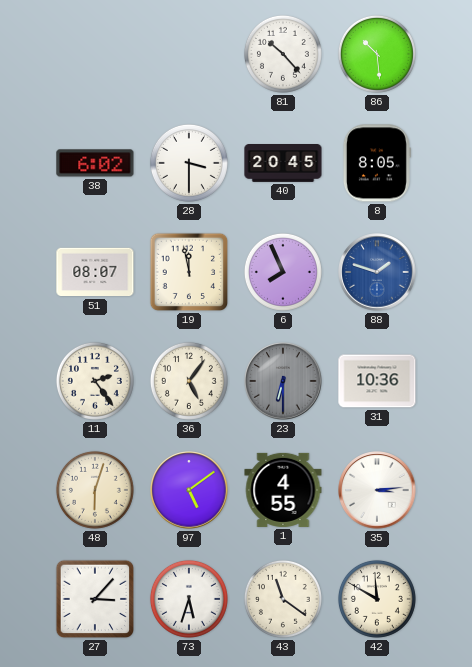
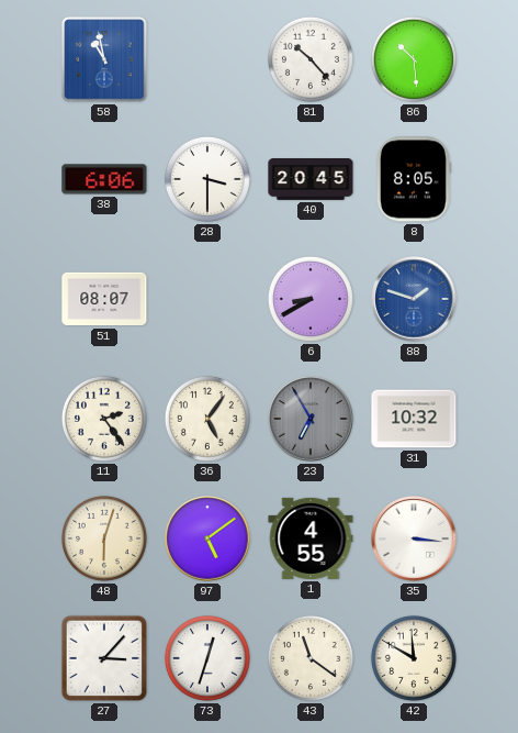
58: none -> 10:58
38: 6:02 -> 6:06
19: 11:58 -> none
6: 7:56 -> 8:40
23: 6:30 -> 6:55
31: 10:36 -> 10:32
35: 3:14 -> 3:16
73: 5:33 -> 12:33
